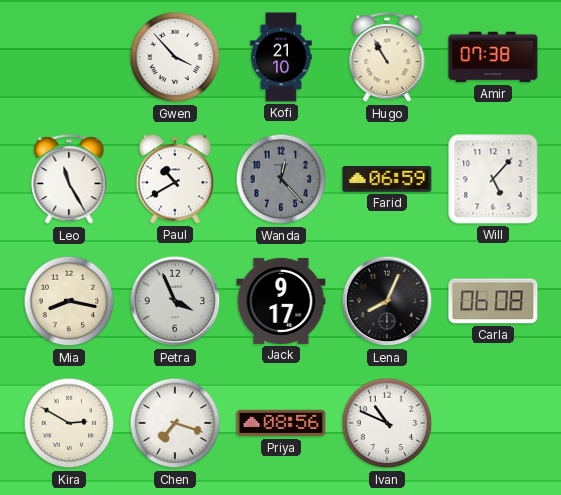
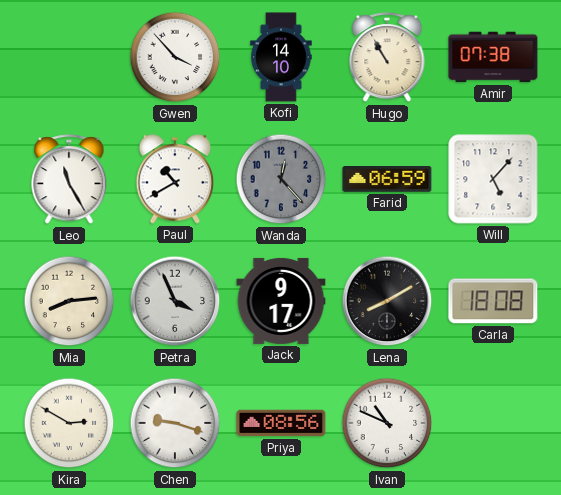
Kofi: 21:10 -> 14:10
Mia: 8:17 -> 8:14
Lena: 8:04 -> 8:10
Carla: 06:08 -> 18:08
Chen: 7:18 -> 9:18
